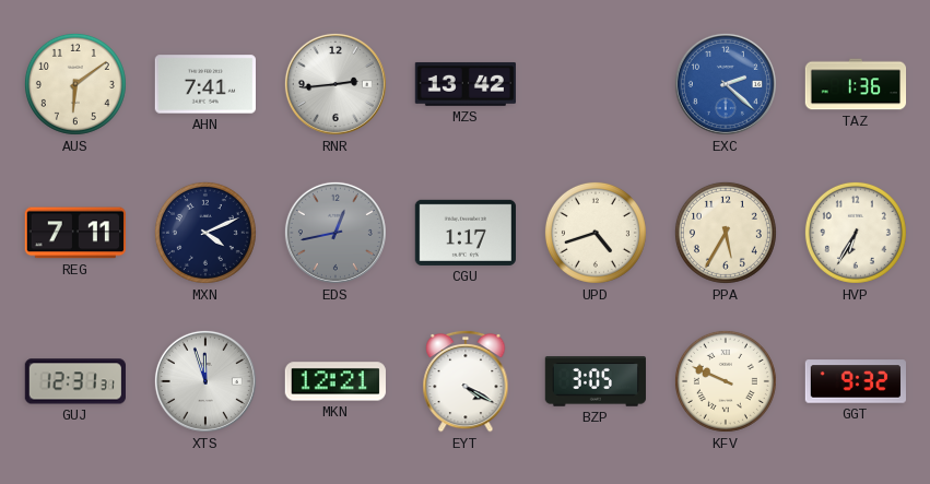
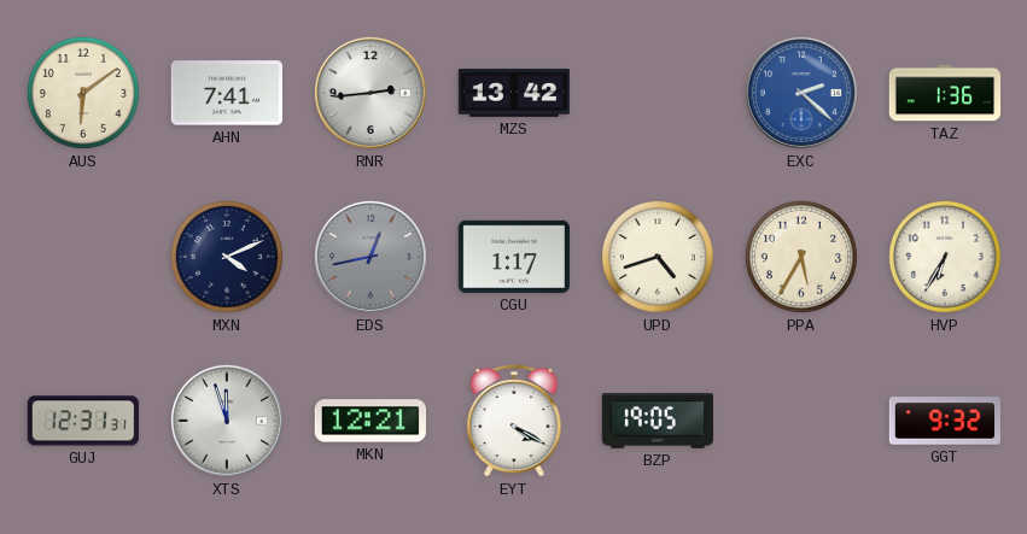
REG: 7:11 -> none
BZP: 3:05 -> 19:05
KFV: 9:49 -> none
